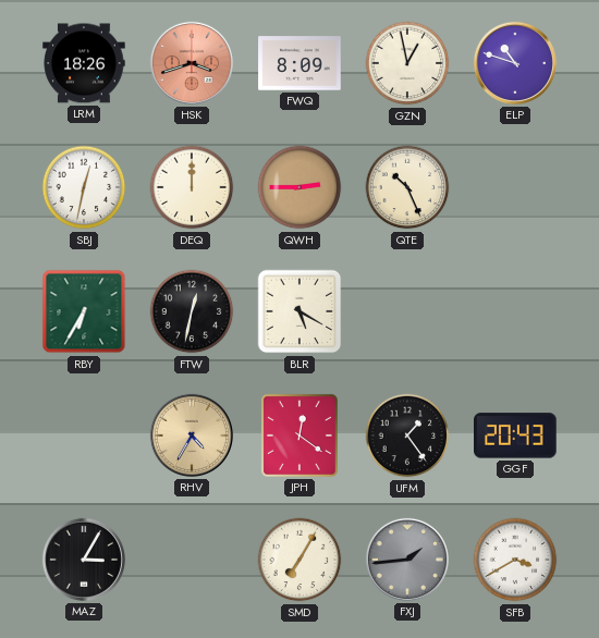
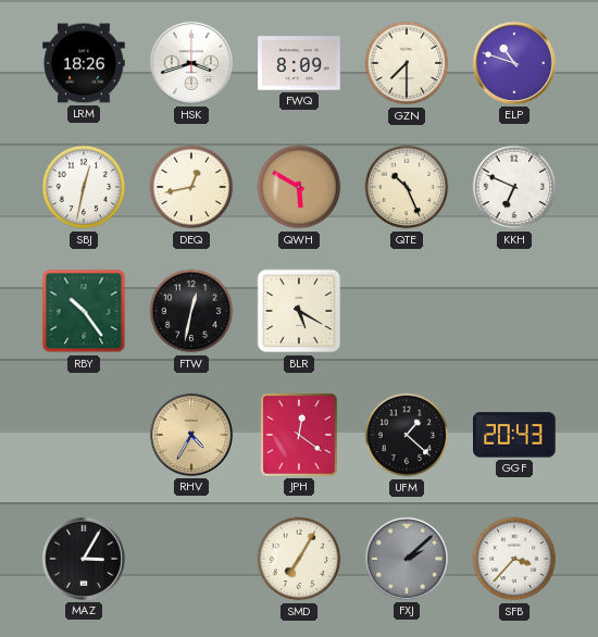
HSK dial: salmon -> white
GZN: 12:58 -> 7:30
DEQ: 12:00 -> 12:43
QWH: 2:45 -> 5:50
KKH: none -> 6:49
RBY: 6:35 -> 10:24
UFM: 1:24 -> 1:22
FXJ: 1:44 -> 2:08
SFB: 3:40 -> 3:37
